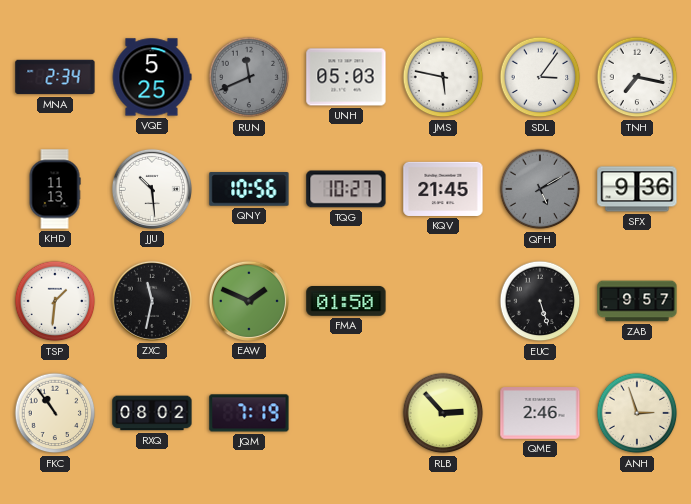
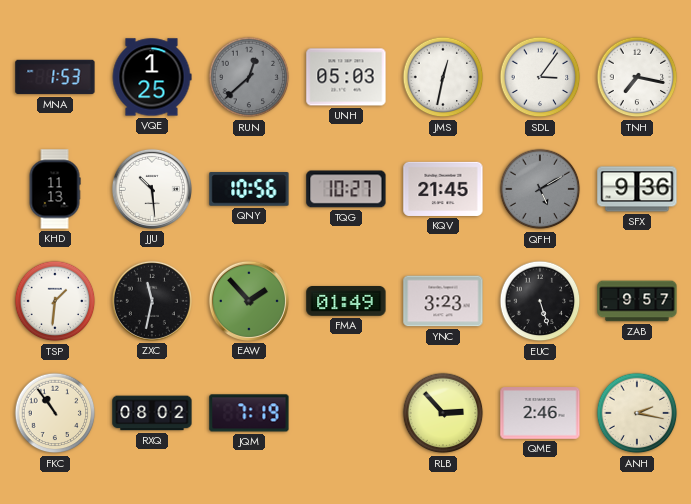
MNA: 2:34 -> 1:53
VQE: 5:25 -> 1:25
RUN: 11:41 -> 12:38
JMS: 5:47 -> 12:32
EAW: 1:49 -> 1:53
FMA: 01:50 -> 01:49
YNC: none -> 3:23
ANH: 2:57 -> 2:17
